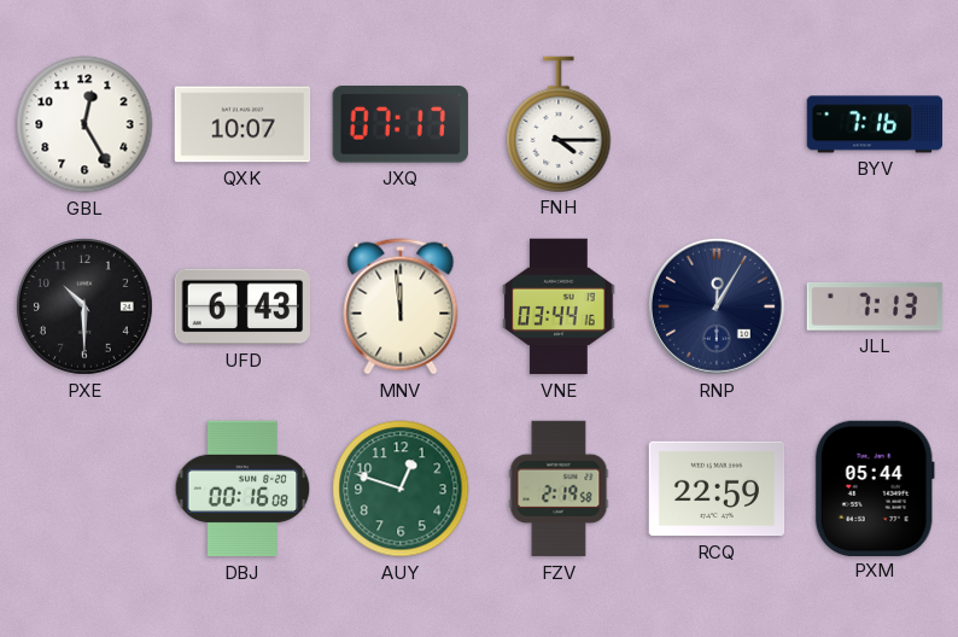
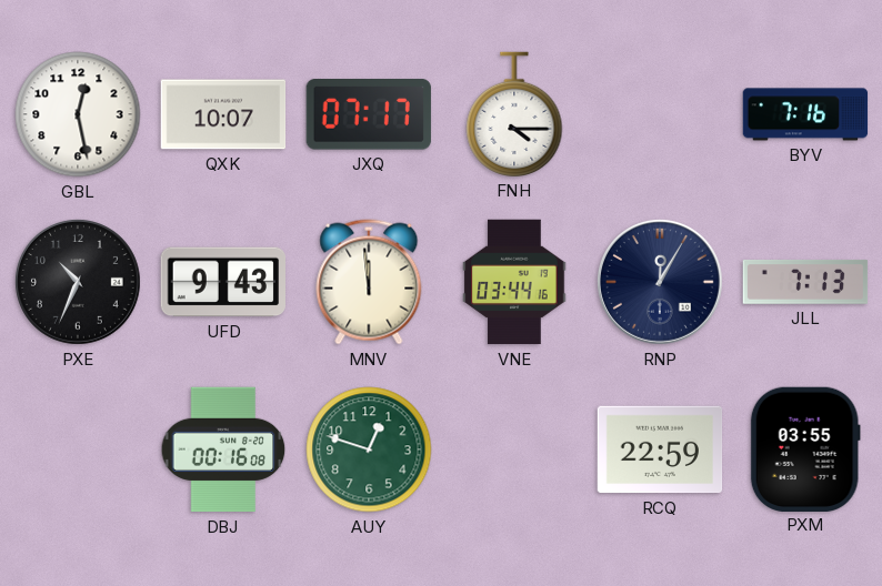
GBL: 12:25 -> 12:28
PXE: 10:30 -> 10:34
UFD: 6:43 -> 9:43
FZV: 2:19 -> none
PXM: 05:44 -> 03:55
